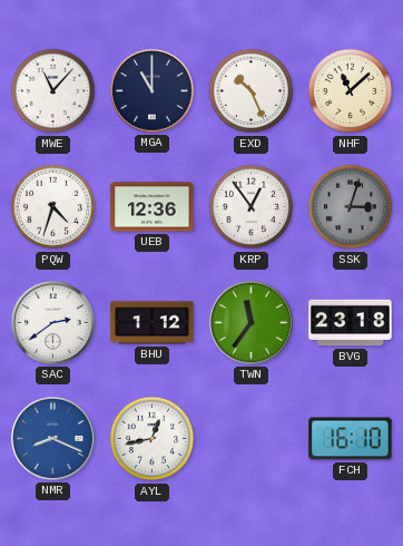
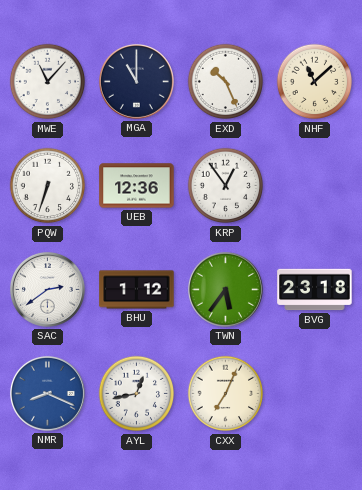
PQW: 4:33 -> 6:33
SSK: 3:03 -> none
TWN: 11:36 -> 5:36
CXX: none -> 7:04
FCH: 16:10 -> none
